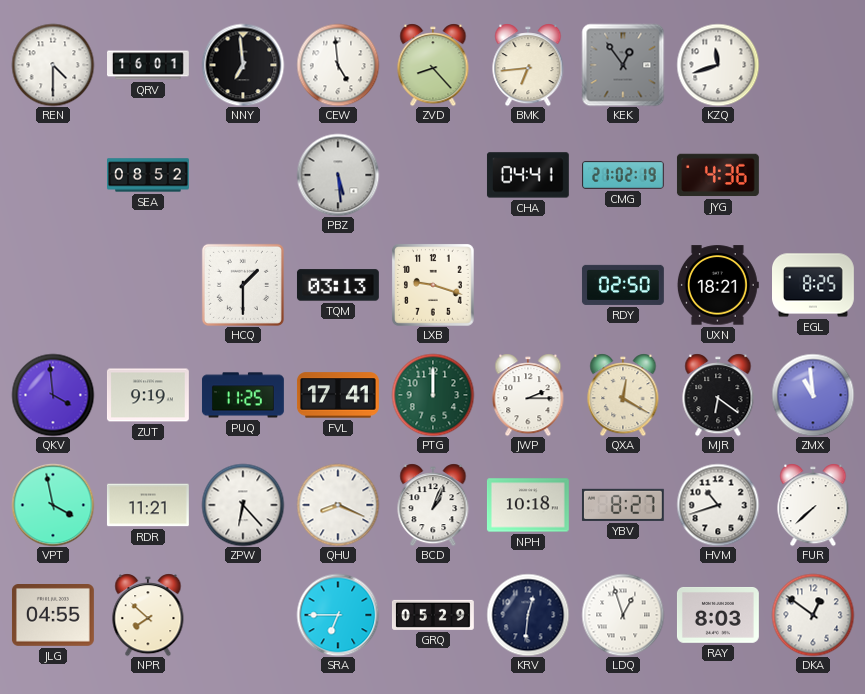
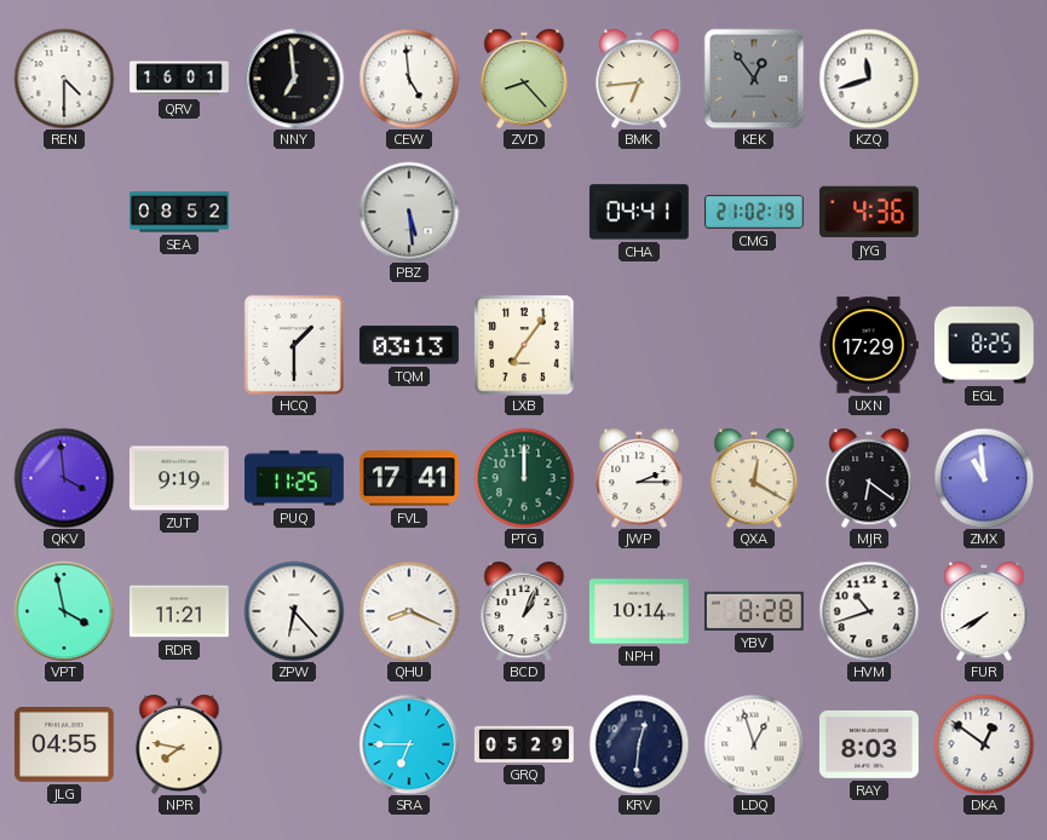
LXB: 9:18 -> 7:06
RDY: 02:50 -> none
UXN: 18:21 -> 17:29
NPH: 10:18 -> 10:14
YBV: 8:27 -> 8:28
FUR: 7:38 -> 7:40
NPR: 7:52 -> 7:47
